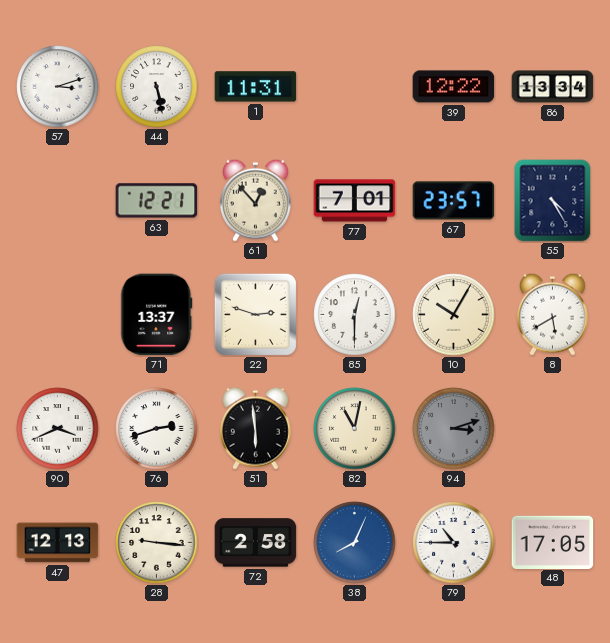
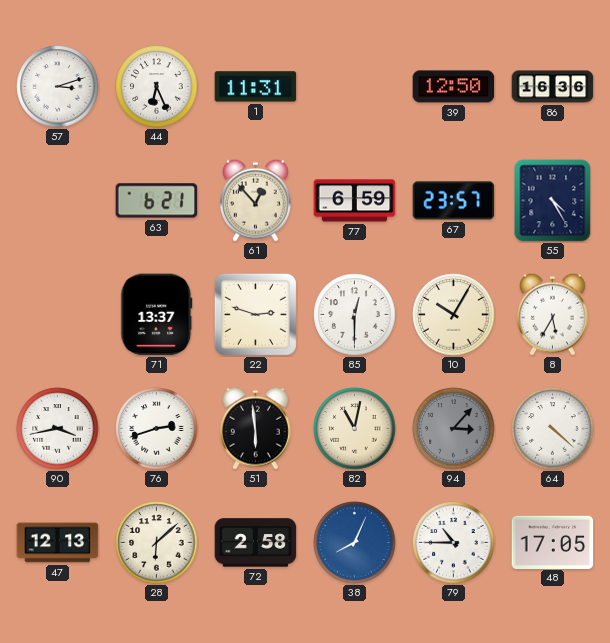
44: 5:28 -> 6:26
39: 12:22 -> 12:50
86: 13:34 -> 16:36
63: 12:21 -> 6:21
77: 7:01 -> 6:59
8: 5:40 -> 5:35
90: 3:41 -> 3:43
94: 3:12 -> 3:07
64: none -> 4:22
28: 9:16 -> 6:08
